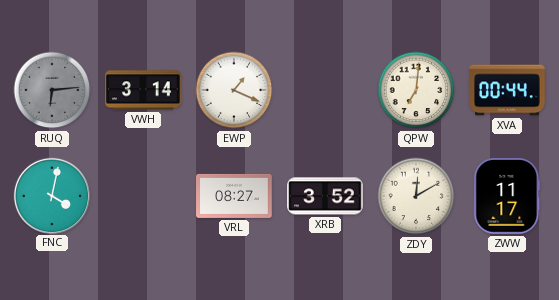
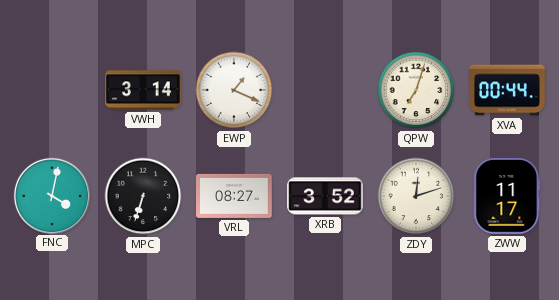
RUQ: 6:14 -> none
QPW: 7:01 -> 7:03
MPC: none -> 6:33
ZDY: 12:10 -> 12:12
